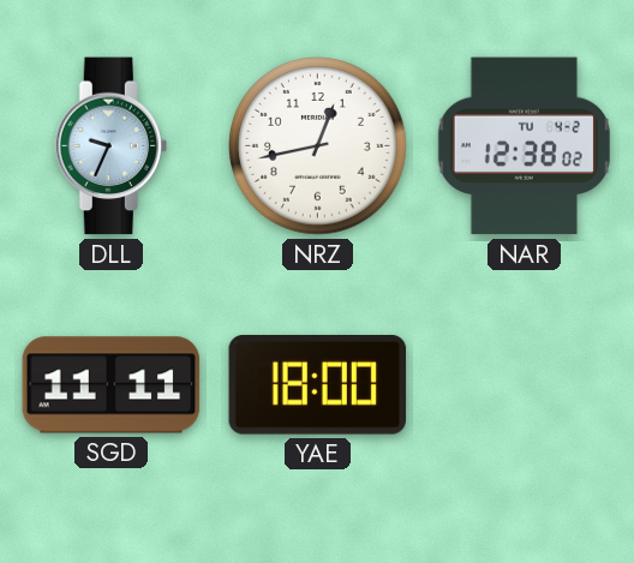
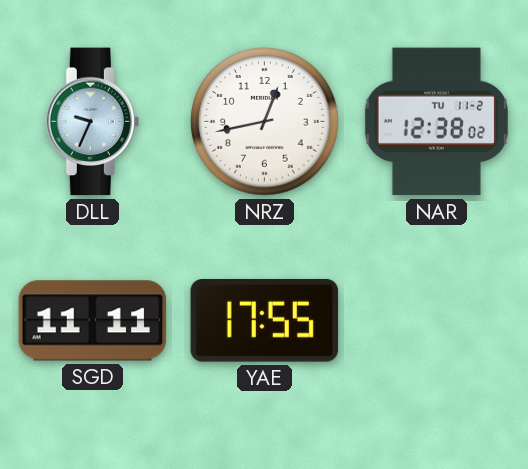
NAR date: TU 4-2 -> TU 11-2
YAE: 18:00 -> 17:55
